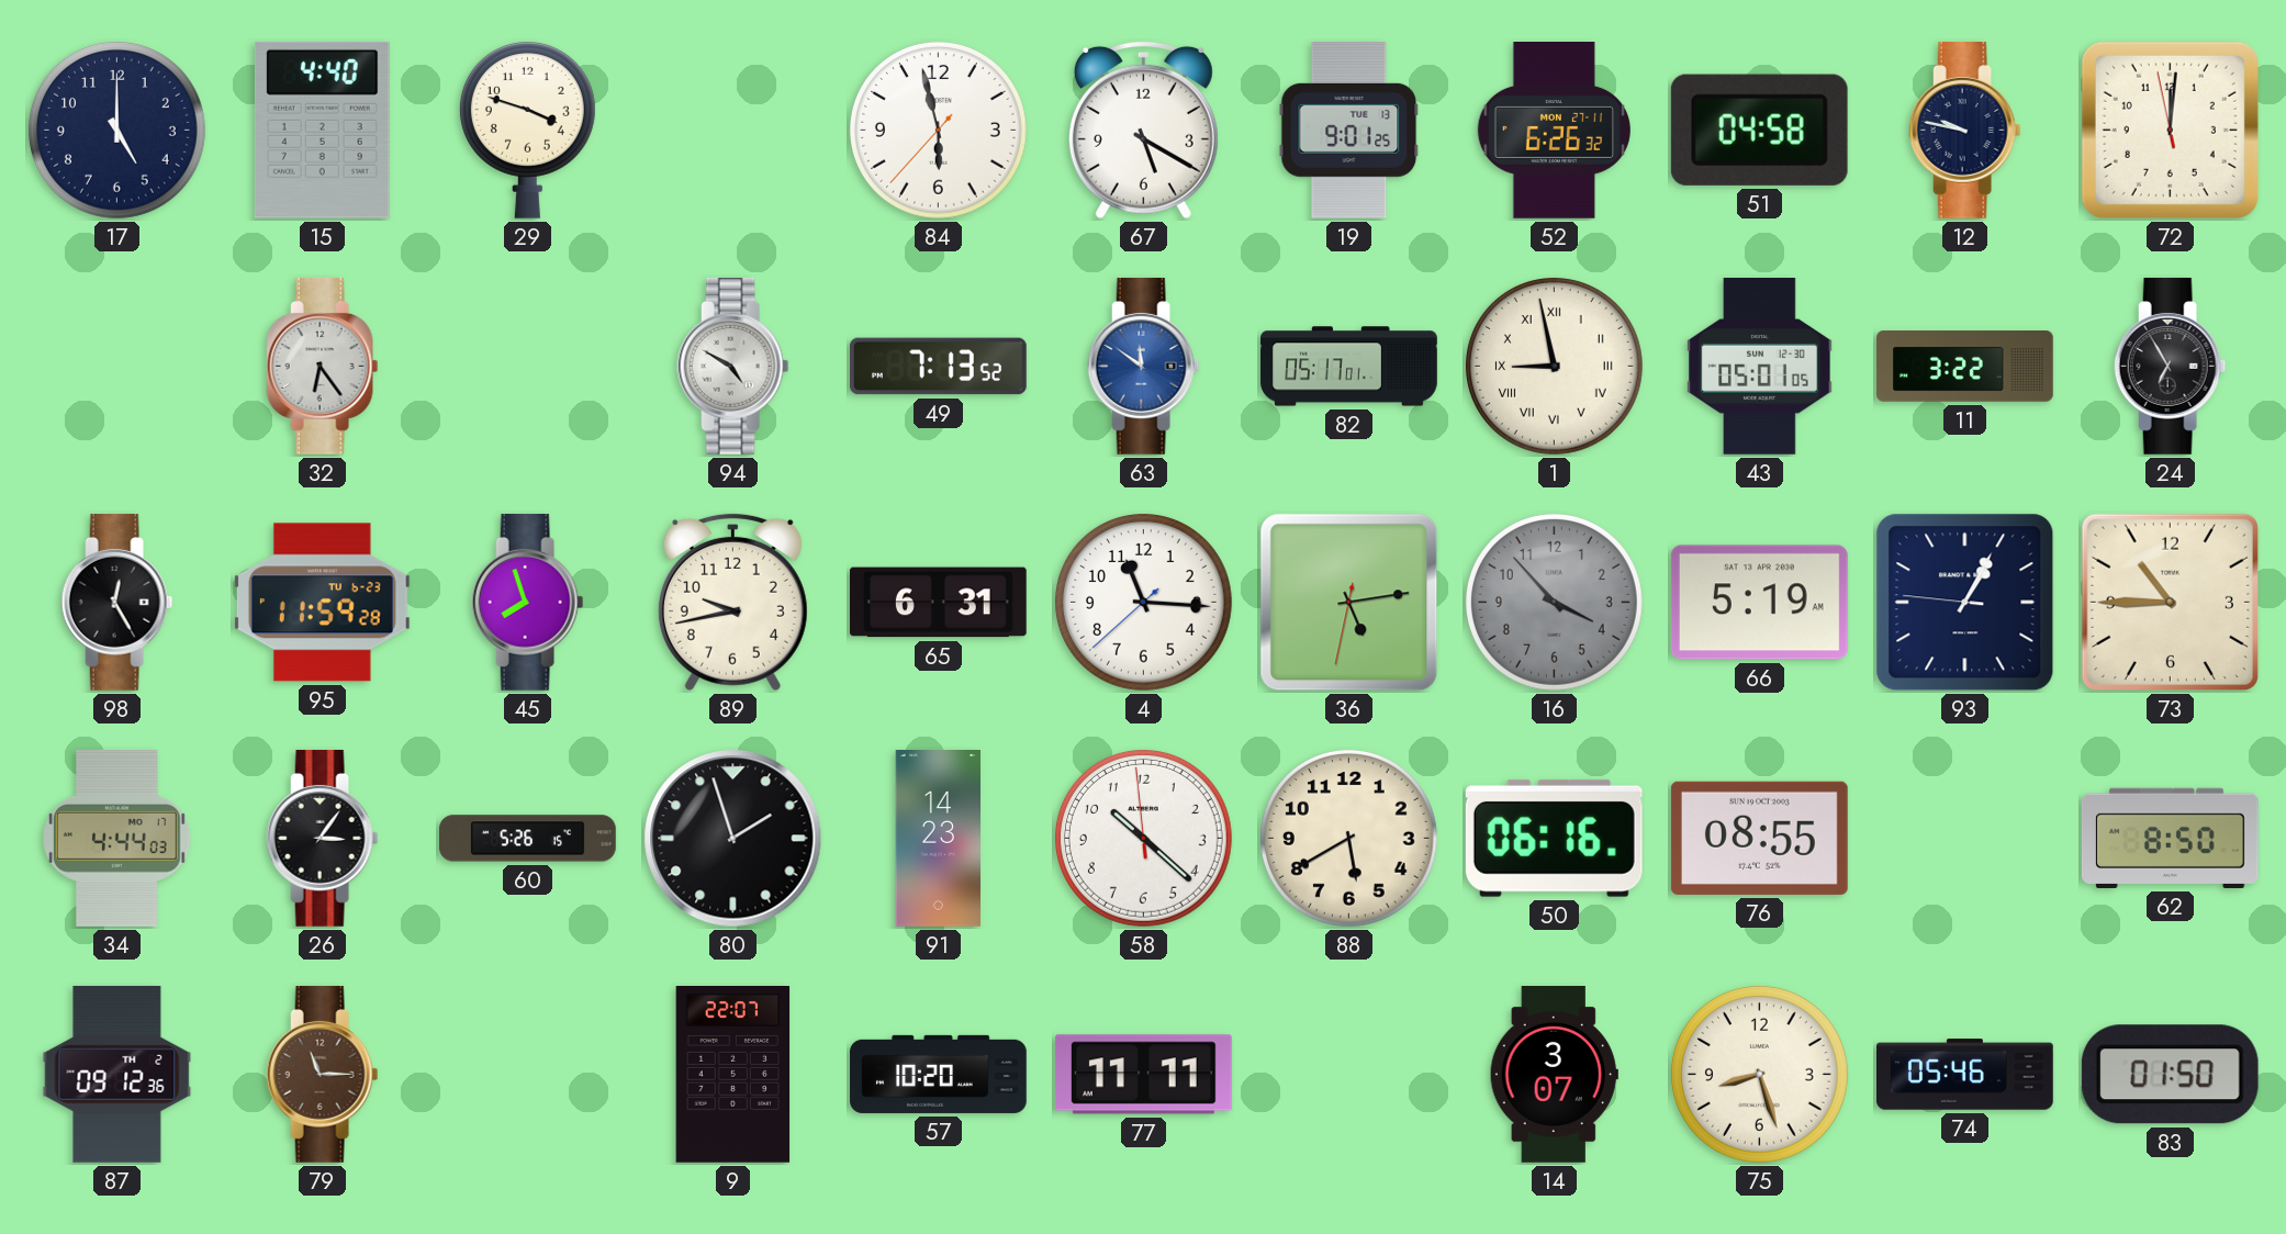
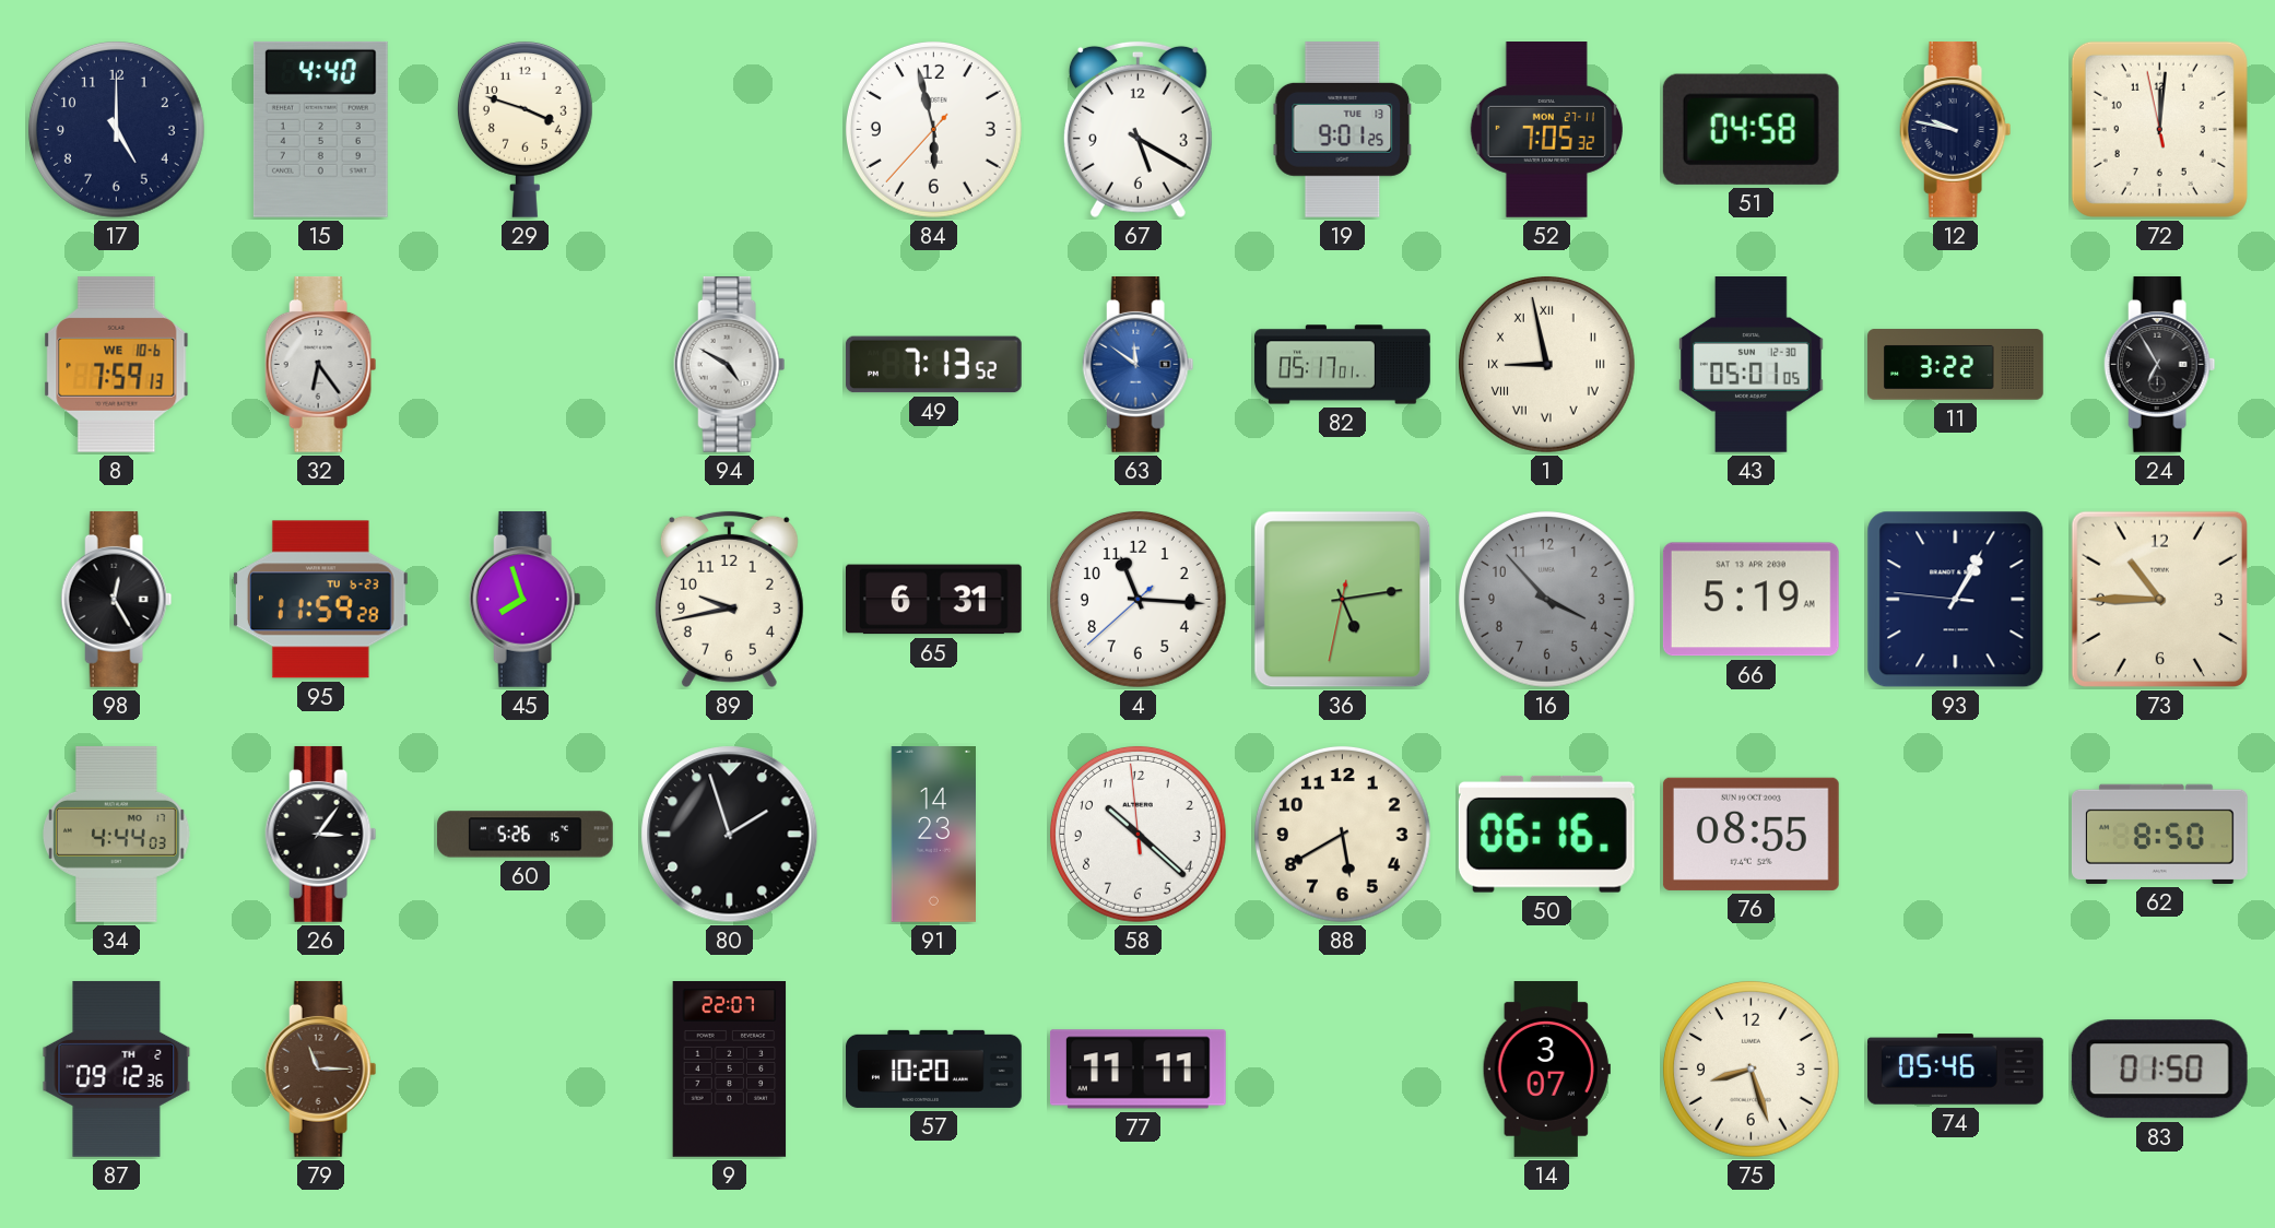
52: 6:26 -> 7:05
8: none -> 7:59
